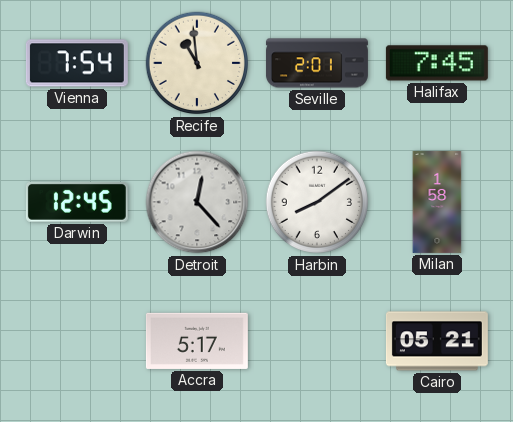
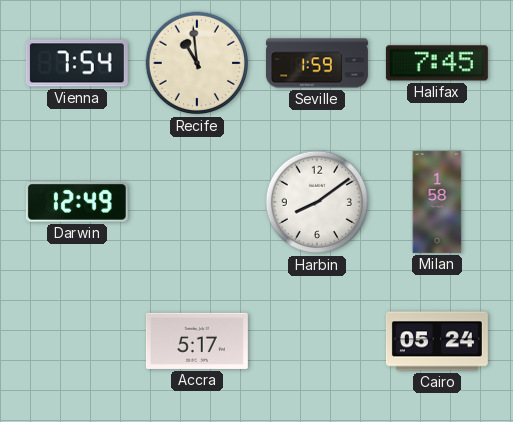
Seville: 2:01 -> 1:59
Darwin: 12:45 -> 12:49
Detroit: 12:23 -> none
Cairo: 05:21 -> 05:24
